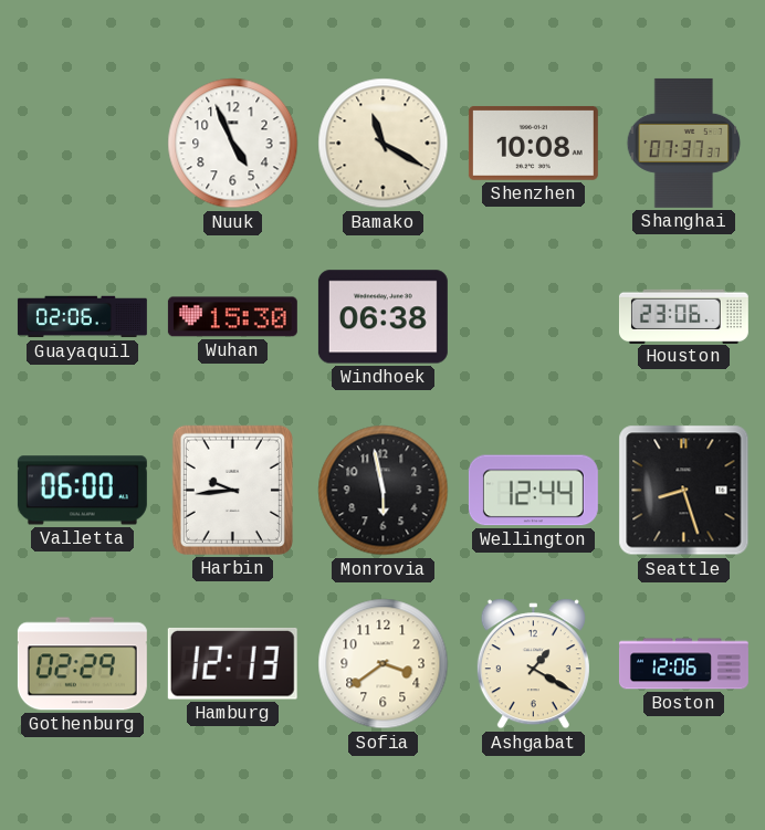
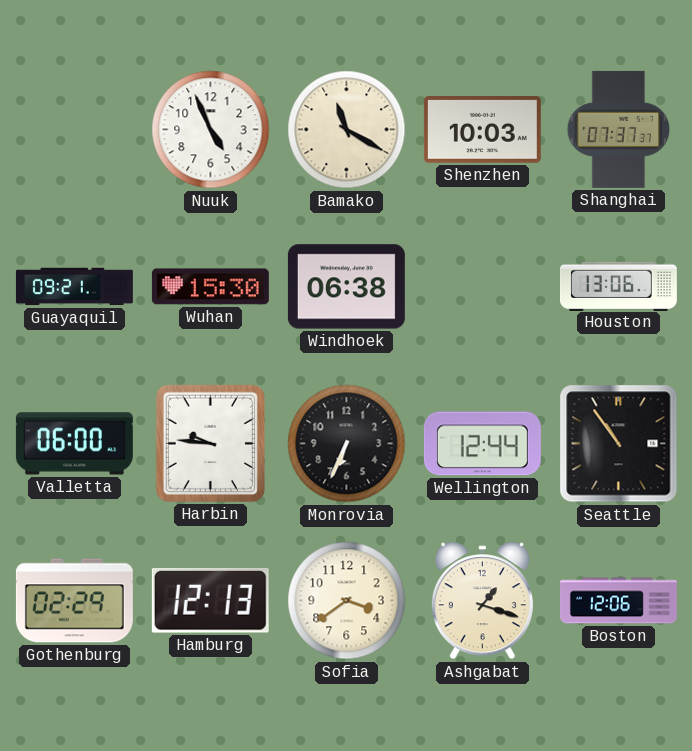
Shenzhen: 10:08 -> 10:03
Guayaquil: 02:06 -> 09:21
Houston: 23:06 -> 13:06
Harbin: 9:44 -> 9:46
Monrovia: 5:58 -> 6:34
Seattle: 8:27 -> 10:54
Ashgabat: 1:20 -> 1:18
